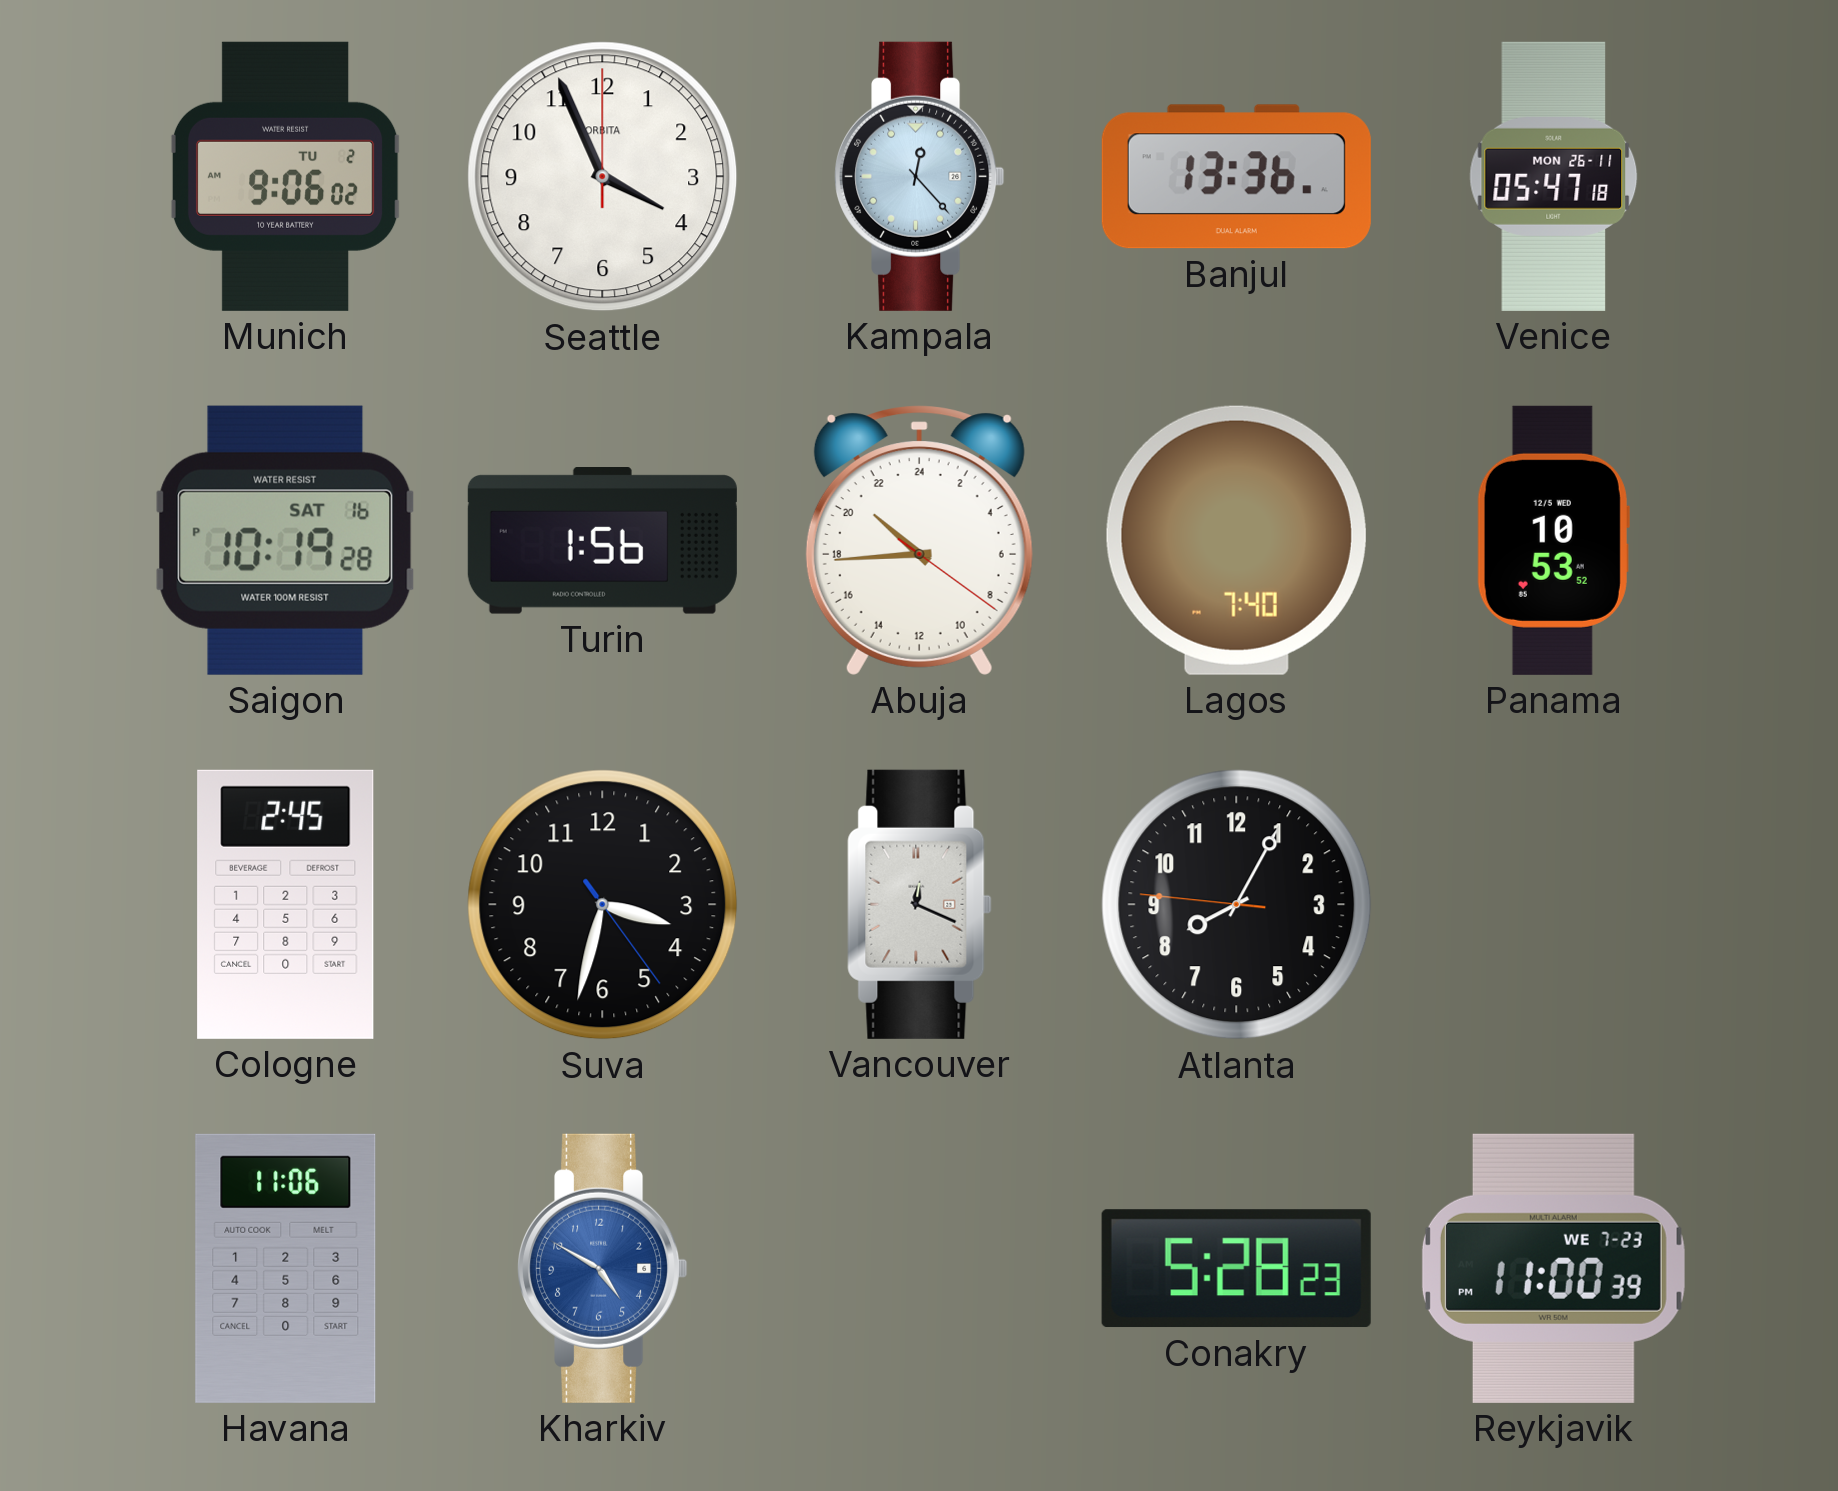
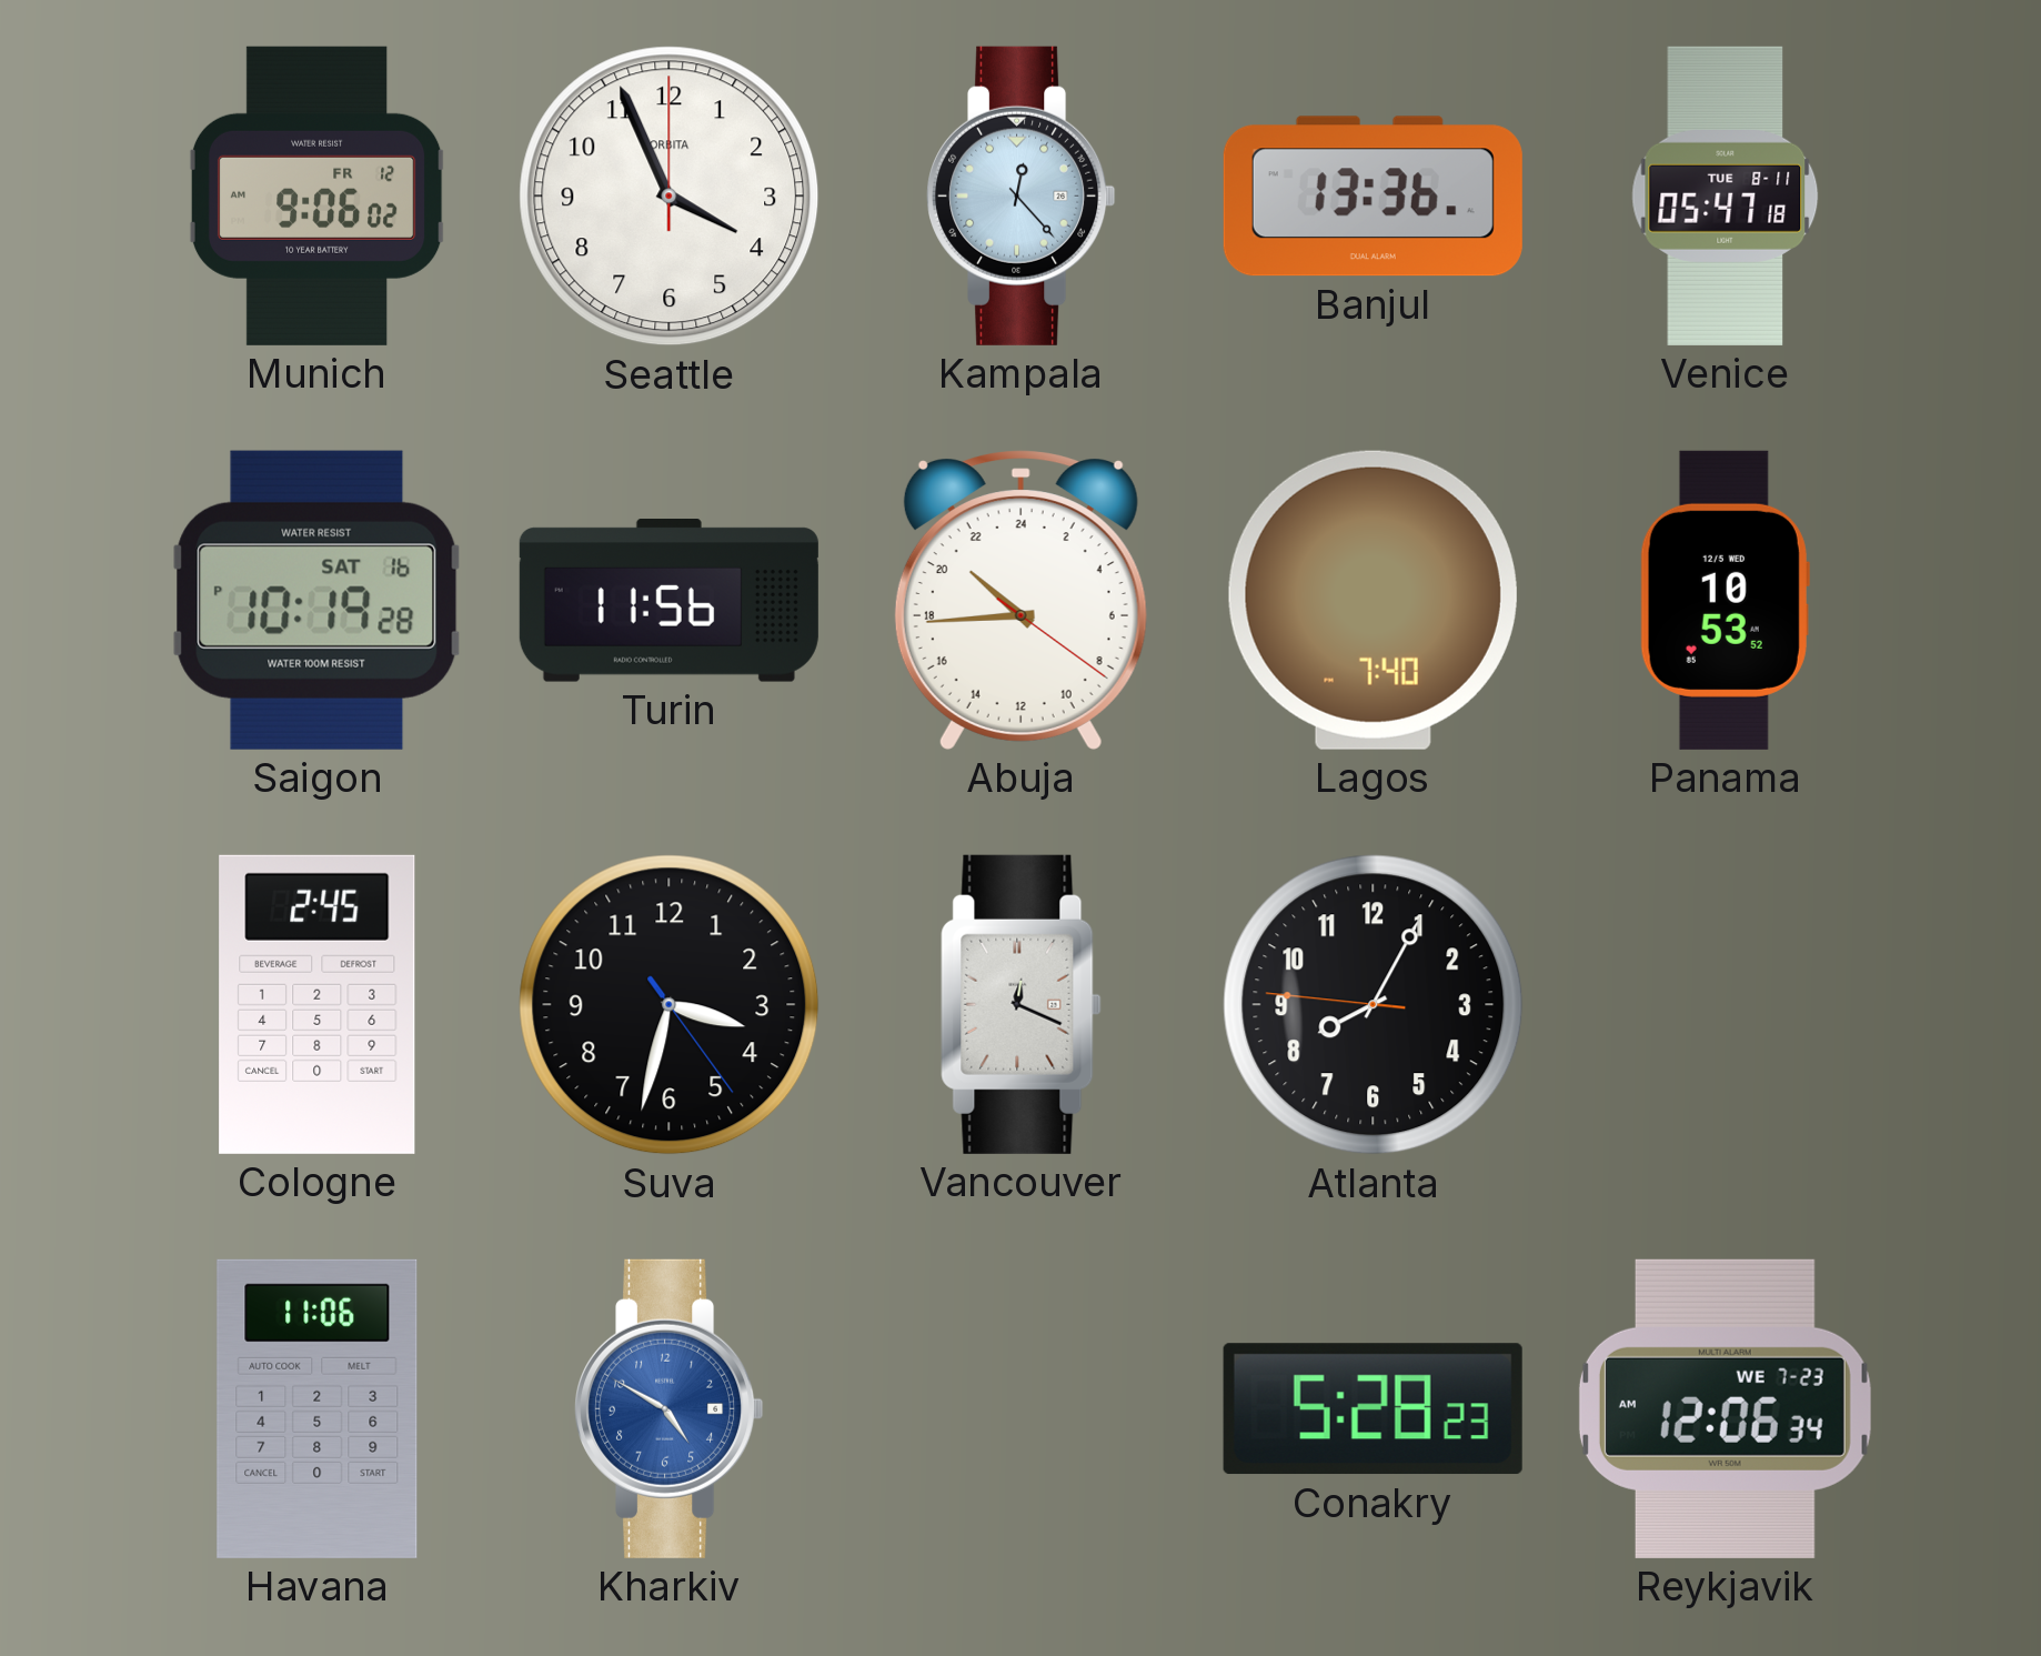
Munich date: TU 2 -> FR 12
Venice date: MON 26-11 -> TUE 8-11
Turin: 1:56 -> 11:56
Reykjavik: 11:00 -> 12:06
